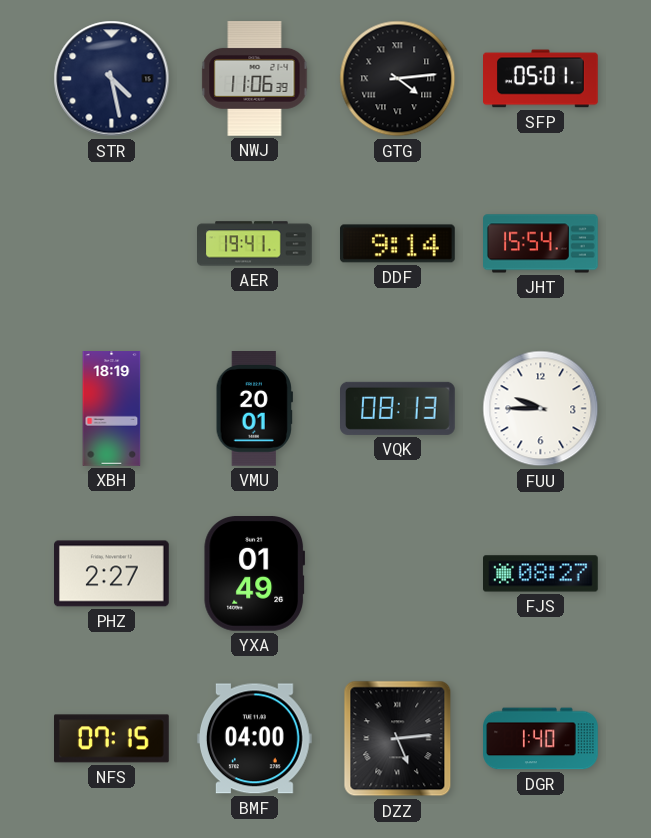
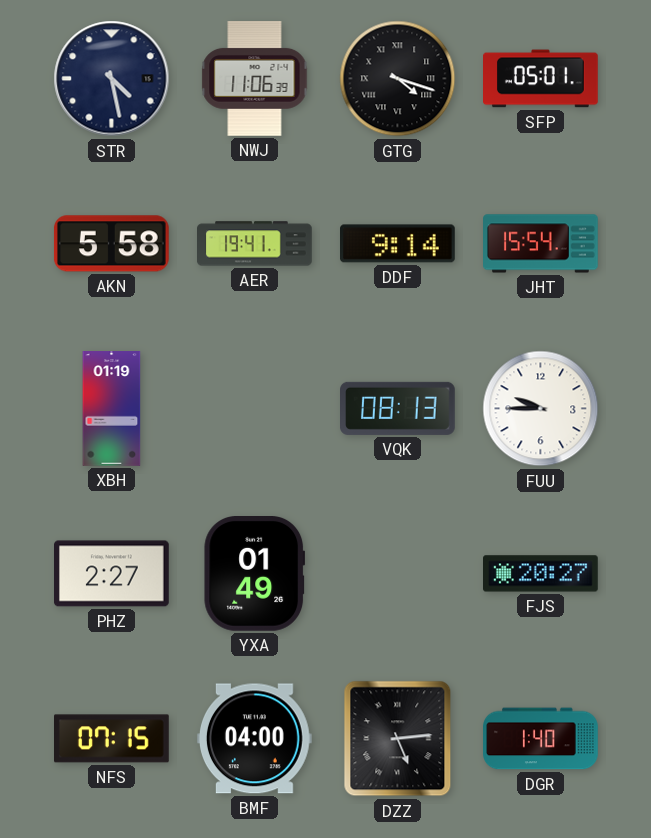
GTG: 4:14 -> 4:18
AKN: none -> 5:58
XBH: 18:19 -> 01:19
VMU: 20:01 -> none
FJS: 08:27 -> 20:27
